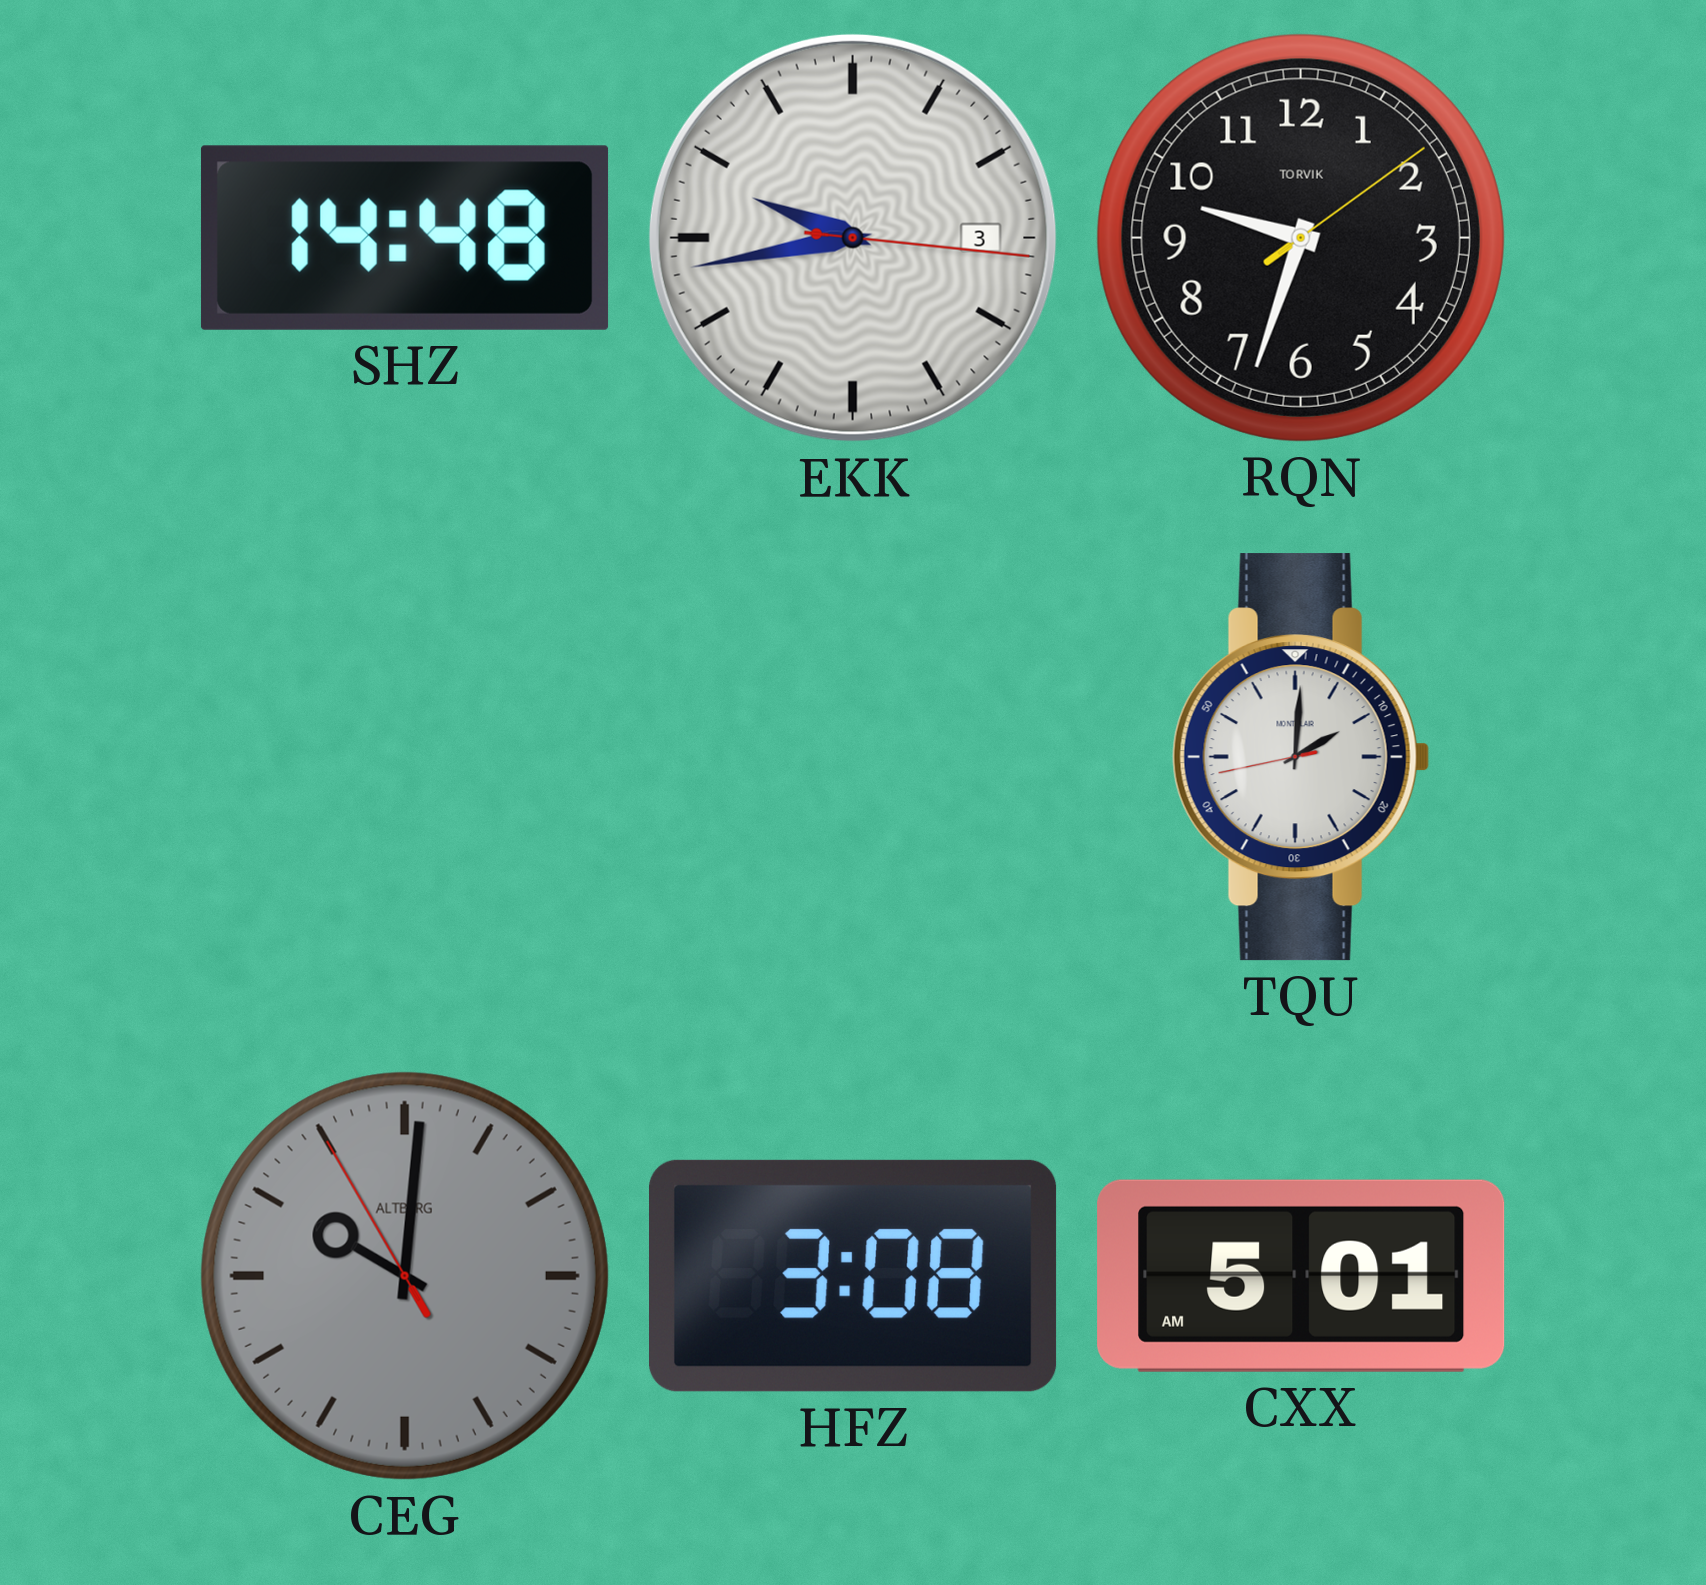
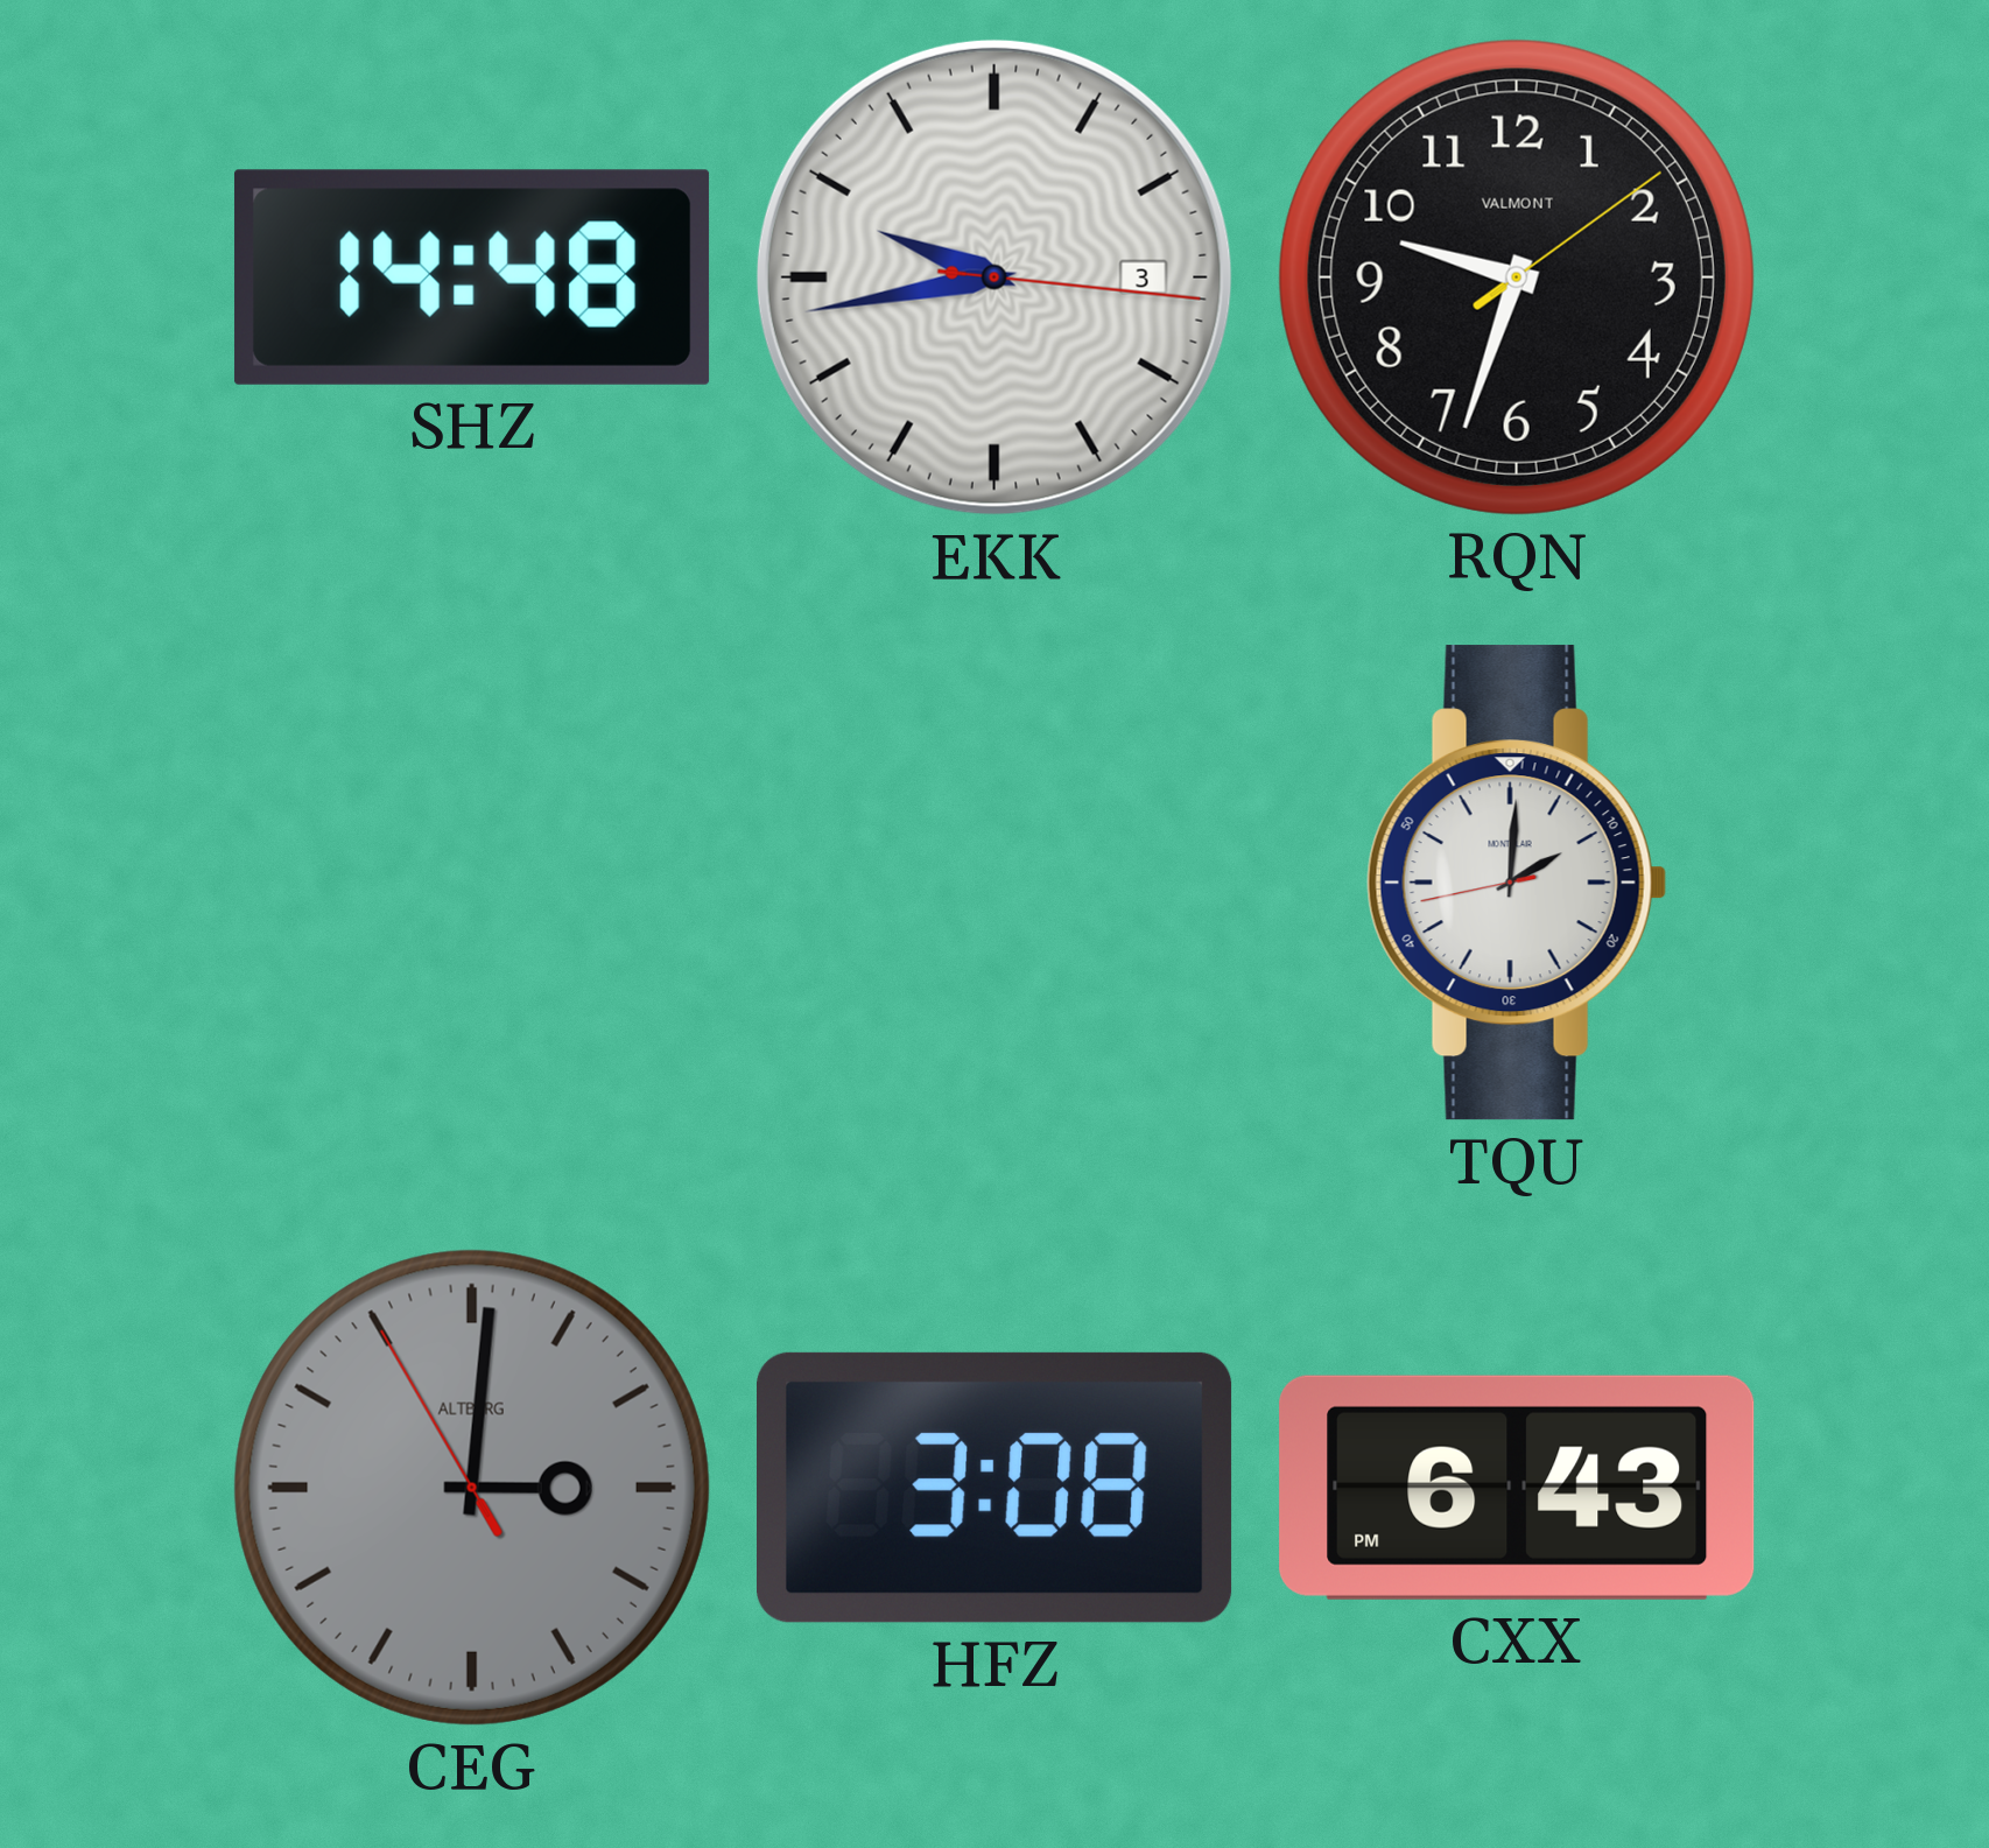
RQN brand: TORVIK -> VALMONT
CEG: 10:00 -> 3:00
CXX: 5:01 -> 6:43
